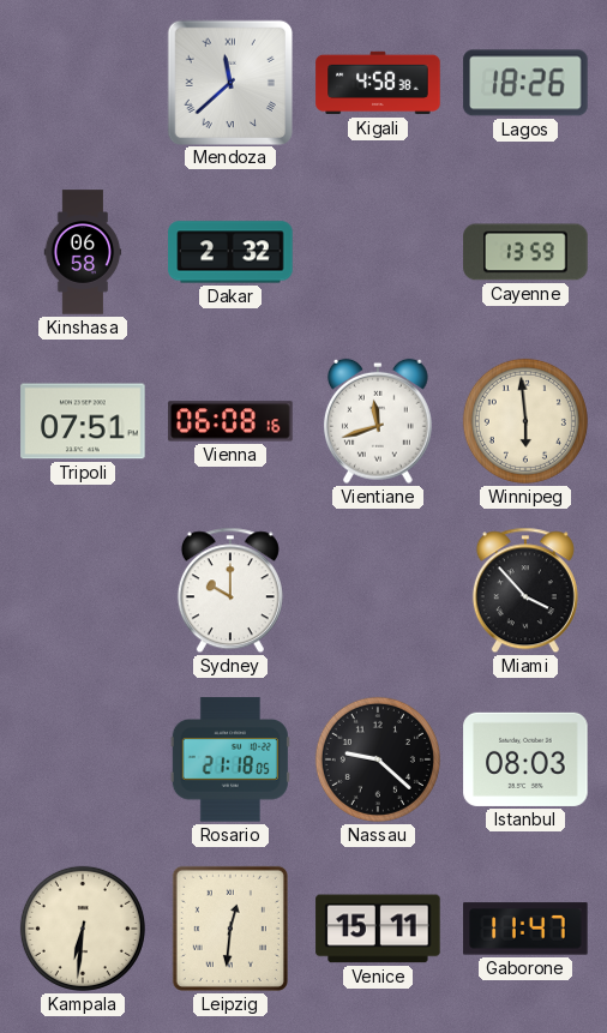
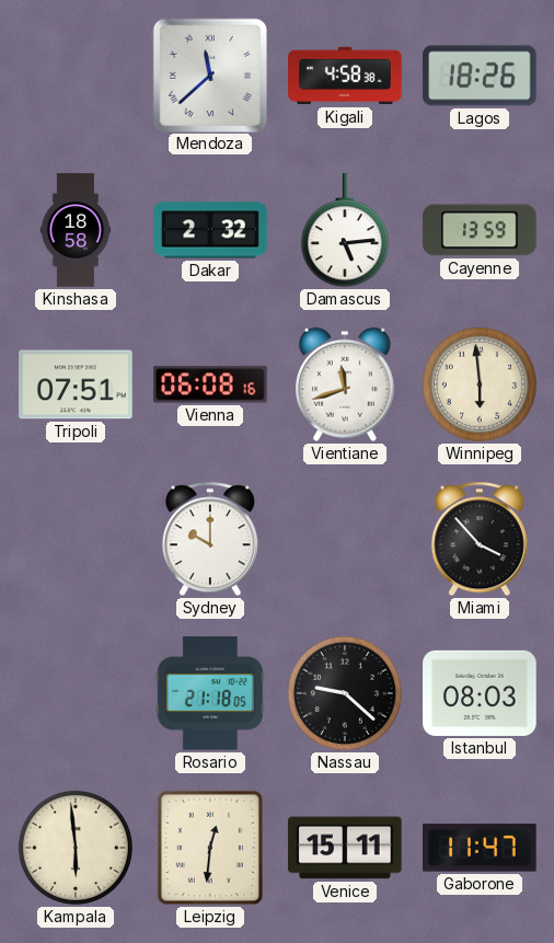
Kinshasa: 06:58 -> 18:58
Damascus: none -> 5:14
Kampala: 6:31 -> 5:59
